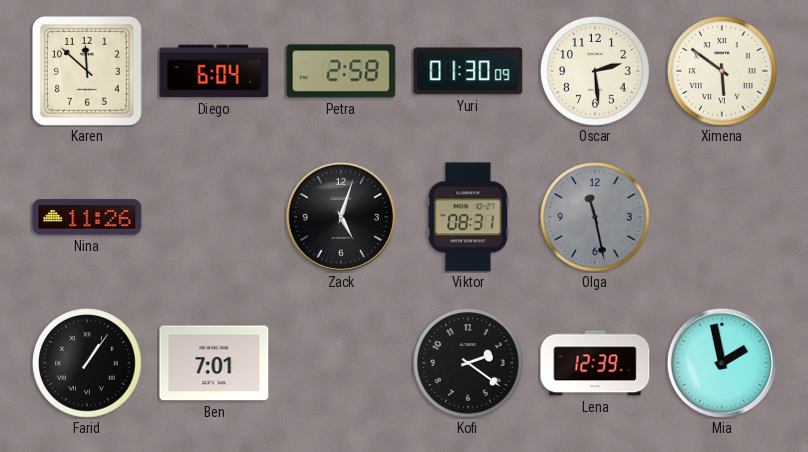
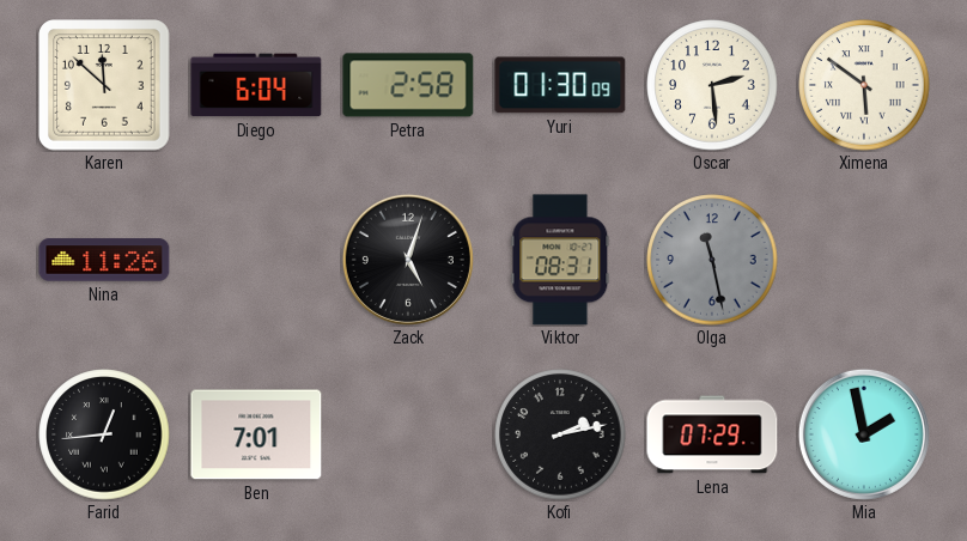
Farid: 1:06 -> 12:44
Kofi: 2:21 -> 2:13
Lena: 12:39 -> 07:29
